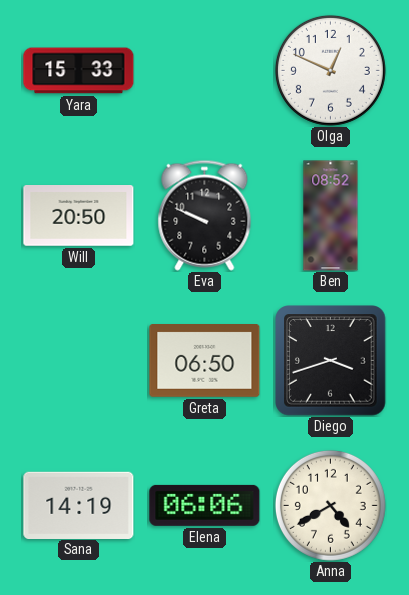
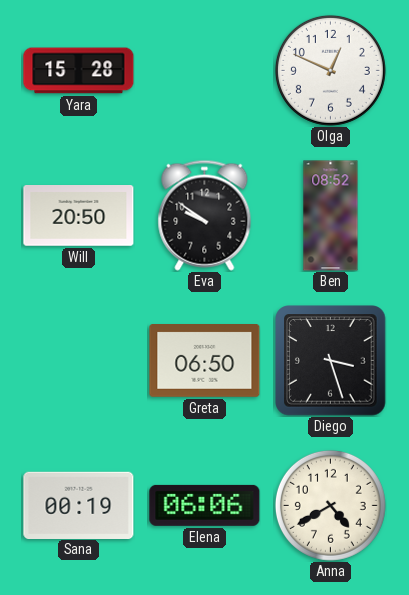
Yara: 15:33 -> 15:28
Eva: 9:49 -> 9:51
Diego: 3:42 -> 3:27
Sana: 14:19 -> 00:19
